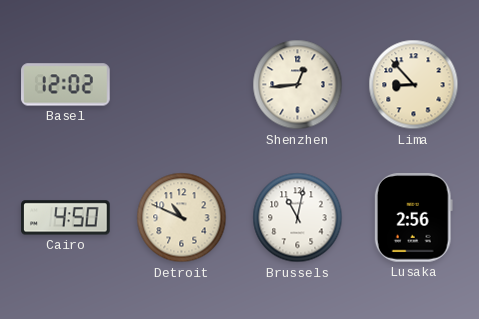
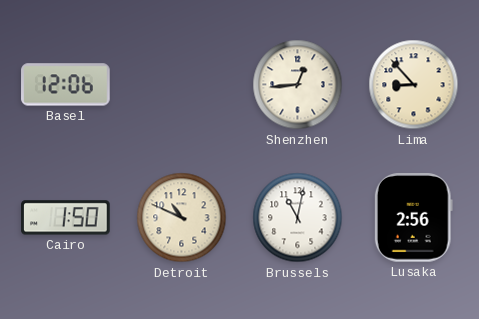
Basel: 12:02 -> 12:06
Cairo: 4:50 -> 1:50
